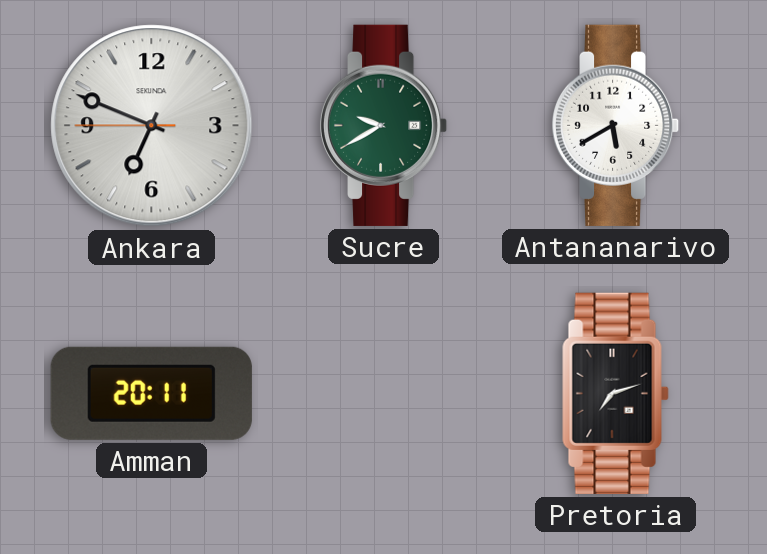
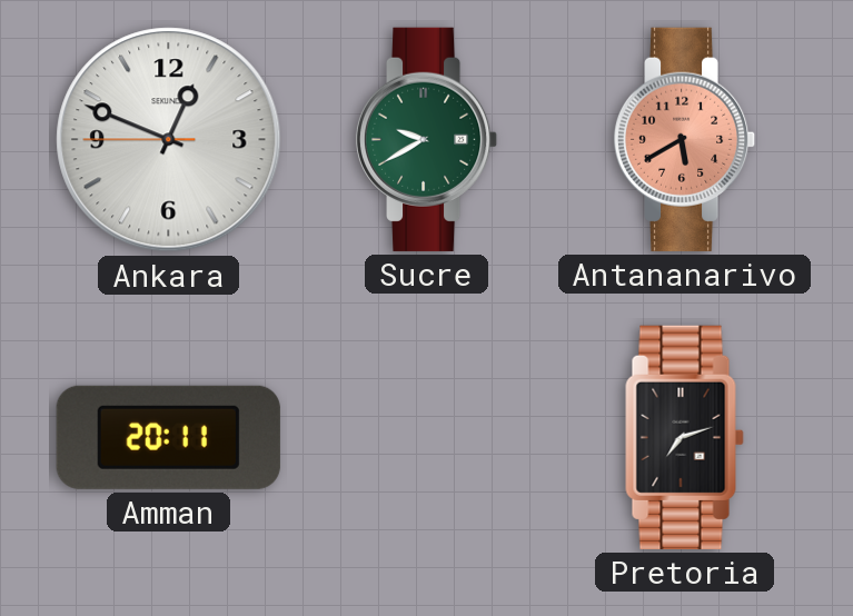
Ankara: 6:48 -> 12:48
Antananarivo dial: white -> salmon
